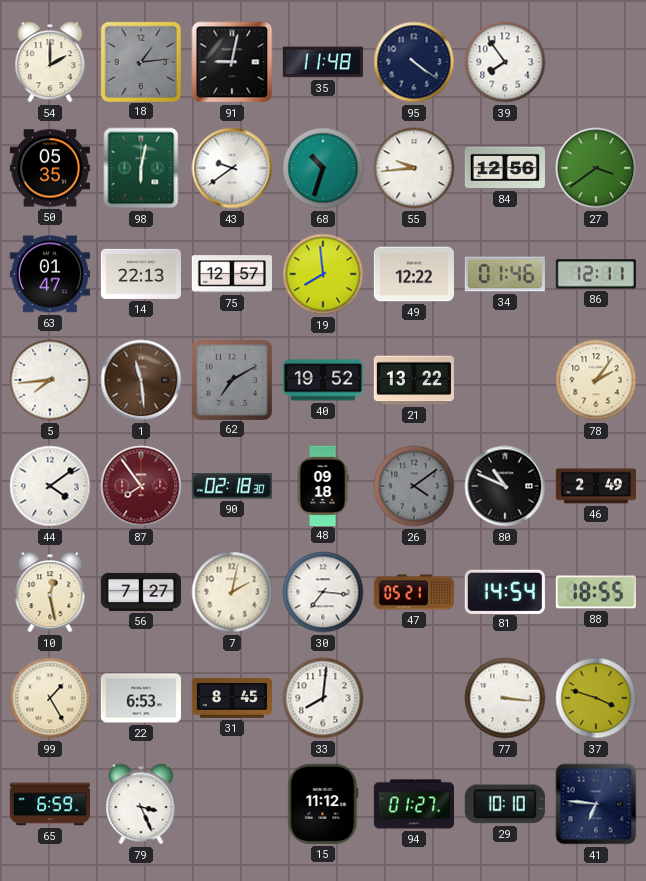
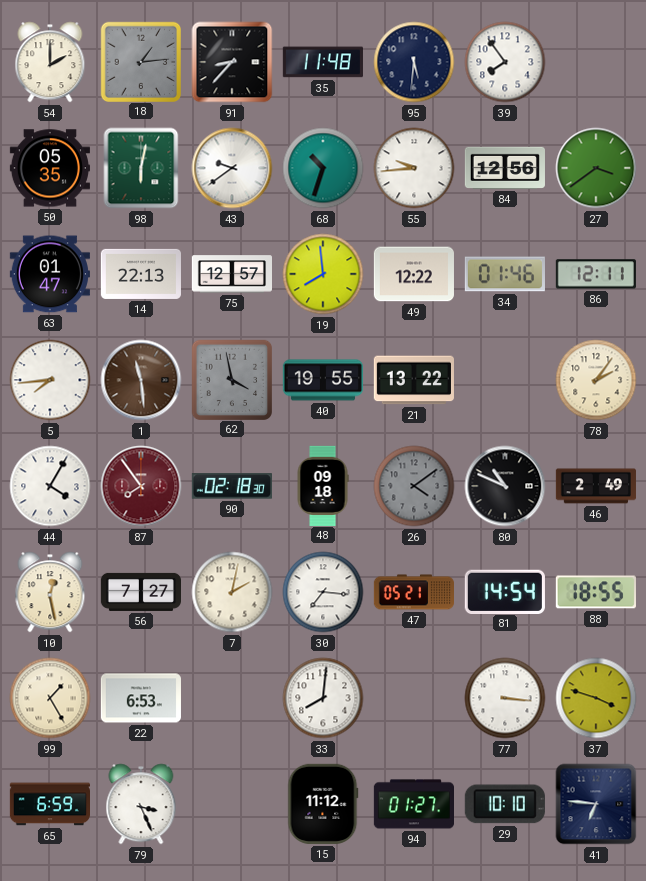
91: 9:02 -> 8:37
95: 4:21 -> 5:31
62: 7:10 -> 3:58
40: 19:52 -> 19:55
44: 4:09 -> 4:05
31: 8:45 -> none
